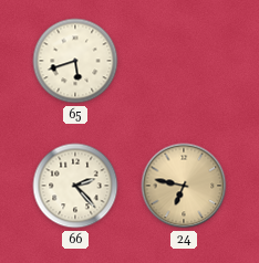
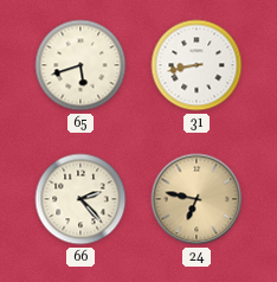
31: none -> 8:43
